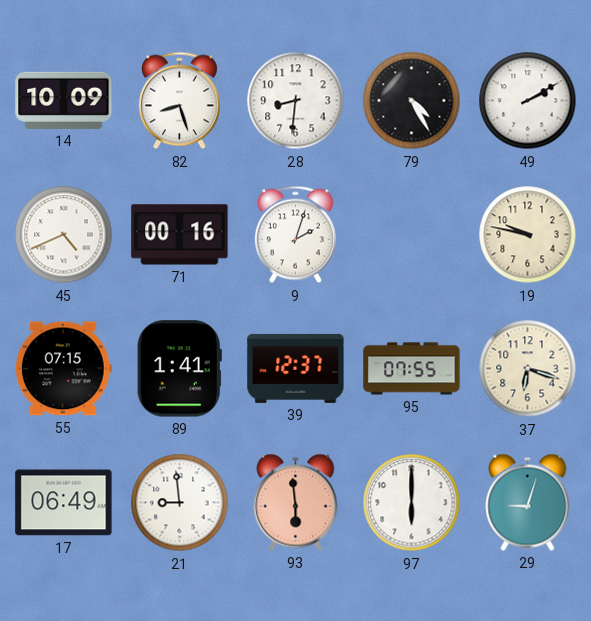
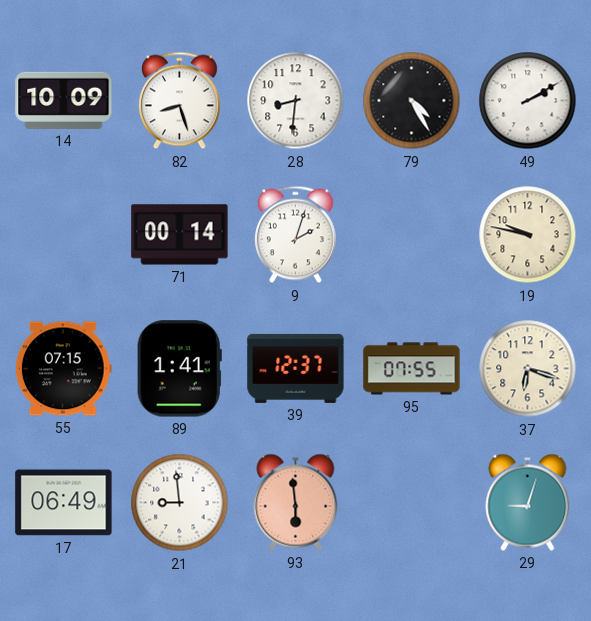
45: 4:41 -> none
71: 00:16 -> 00:14
97: 6:00 -> none
